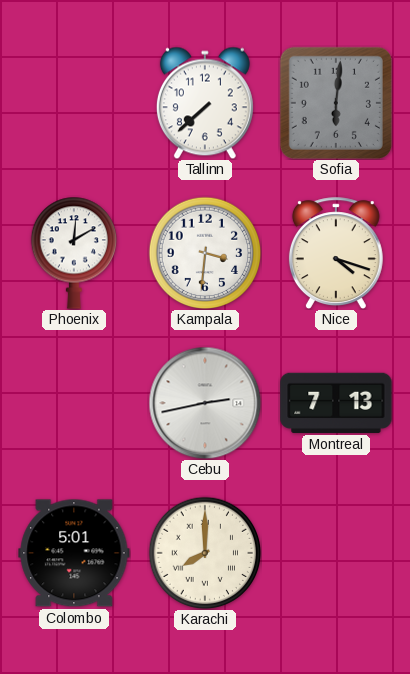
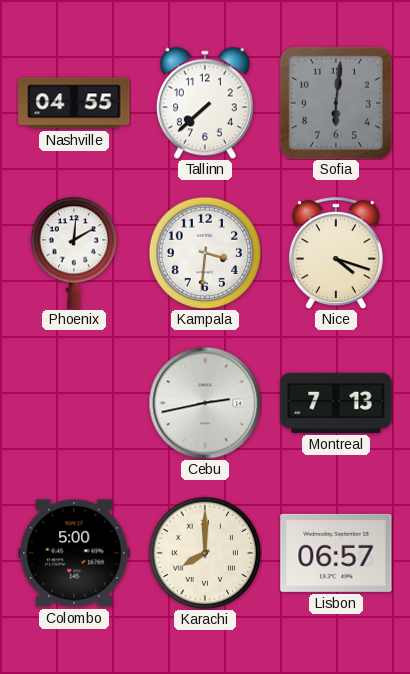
Nashville: none -> 04:55
Colombo: 5:01 -> 5:00
Lisbon: none -> 06:57
